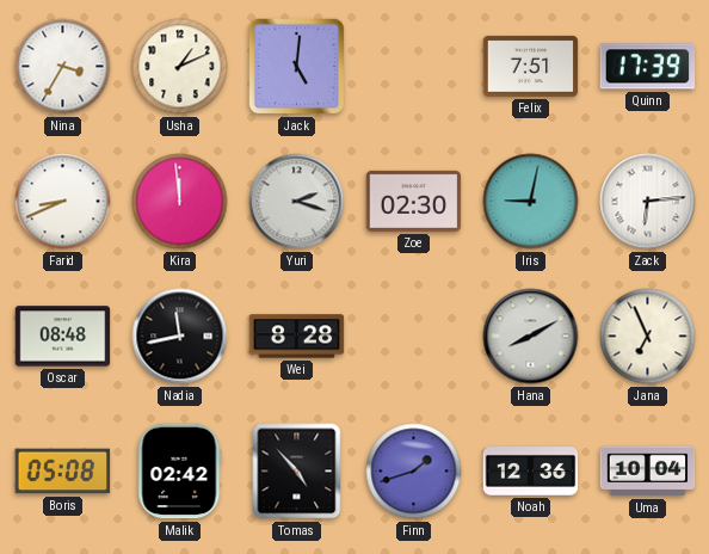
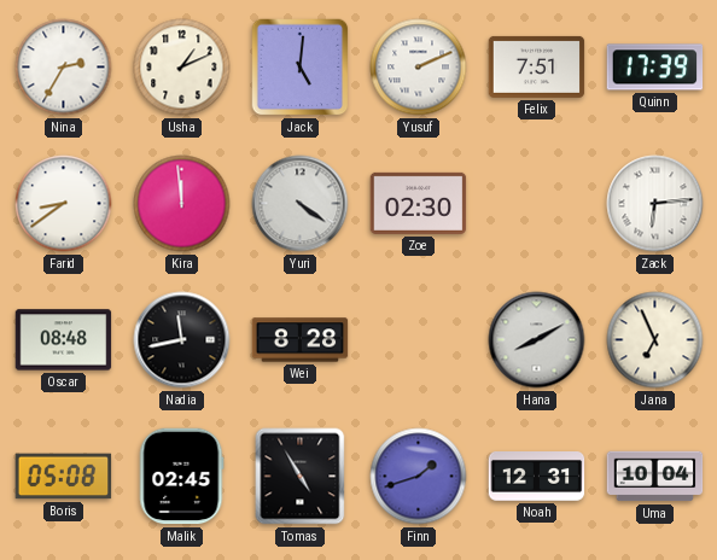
Nina: 3:35 -> 2:35
Yusuf: none -> 2:11
Farid: 8:41 -> 8:39
Yuri: 2:18 -> 4:21
Iris: 9:02 -> none
Malik: 02:42 -> 02:45
Tomas: 4:53 -> 4:55
Noah: 12:36 -> 12:31
